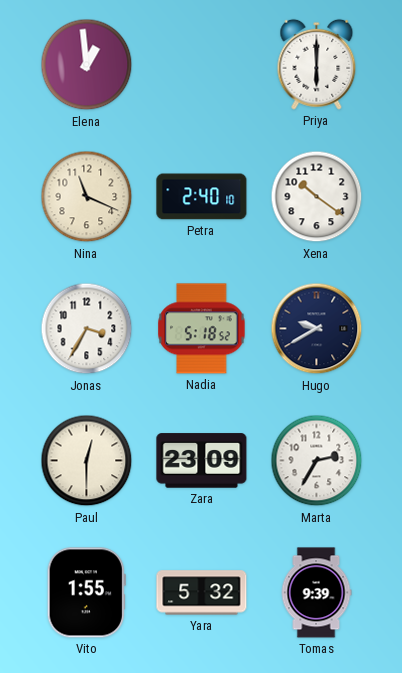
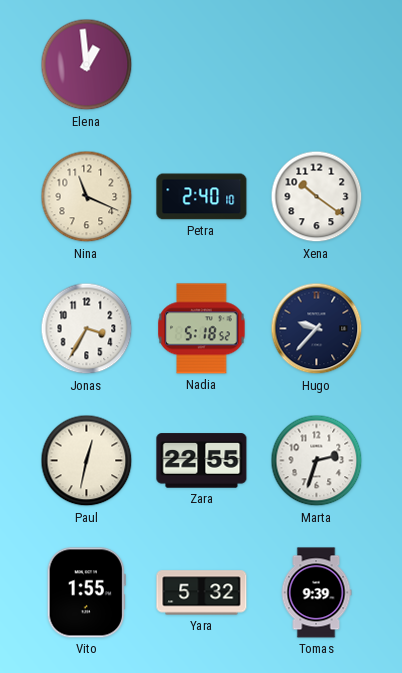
Priya: 6:00 -> none
Hugo: 9:40 -> 9:37
Paul: 12:30 -> 12:32
Zara: 23:09 -> 22:55
Marta: 2:35 -> 2:33
